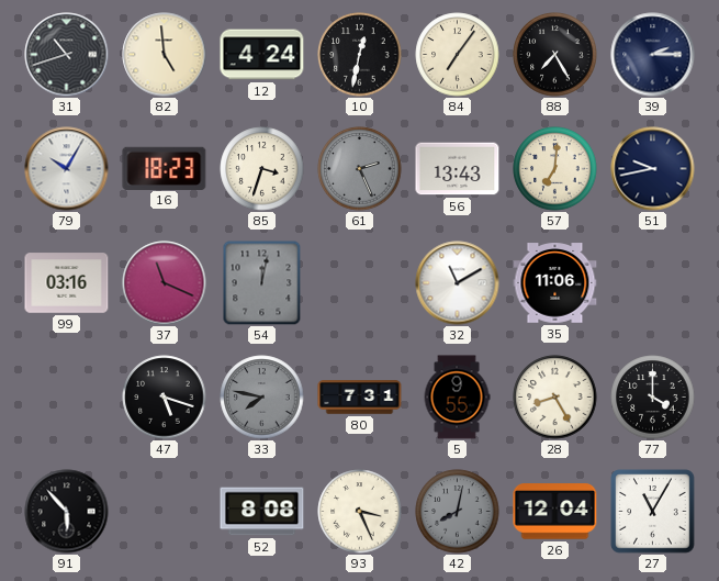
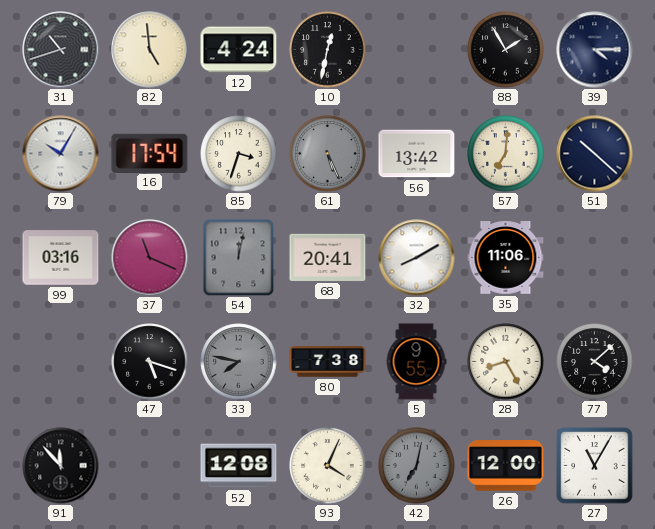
84: 7:06 -> none
88: 7:25 -> 1:55
39: 2:15 -> 4:15
16: 18:23 -> 17:54
61: 2:26 -> 5:26
56: 13:43 -> 13:42
51: 9:43 -> 10:22
68: none -> 20:41
32: 11:10 -> 8:10
80: 7:31 -> 7:38
77: 4:00 -> 4:08
91: 5:53 -> 11:53
52: 8:08 -> 12:08
93: 3:26 -> 4:04
42: 8:02 -> 7:02
26: 12:04 -> 12:00
